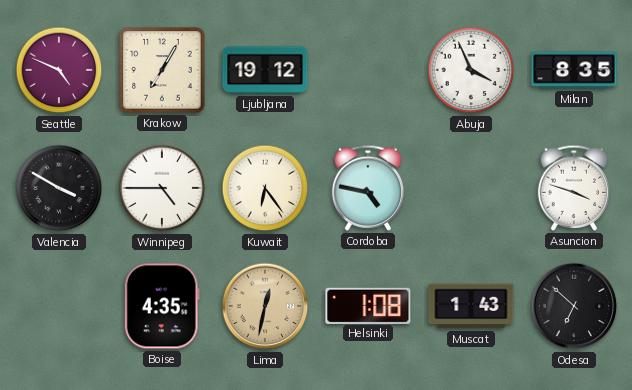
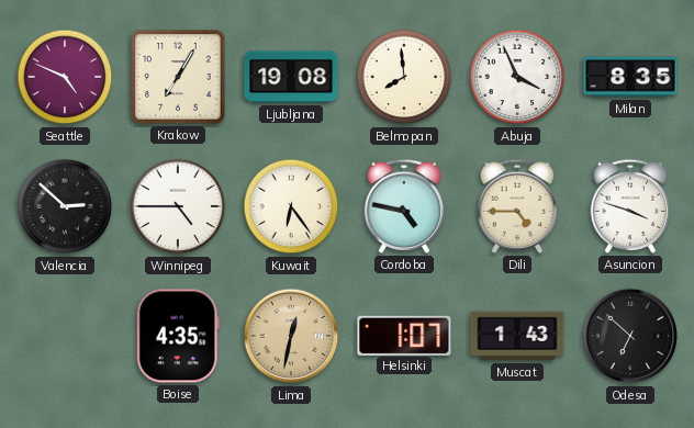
Ljubljana: 19:12 -> 19:08
Belmopan: none -> 7:59
Valencia: 3:50 -> 2:52
Dili: none -> 4:45
Helsinki: 1:08 -> 1:07
